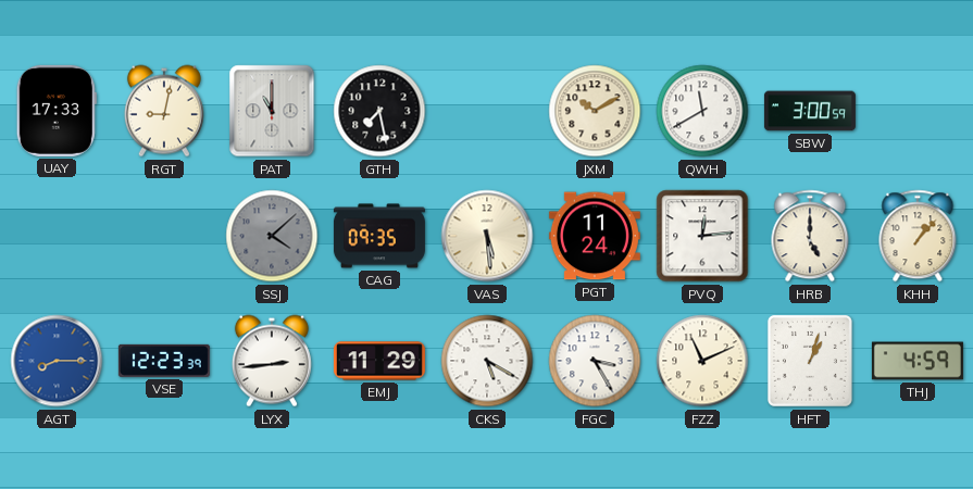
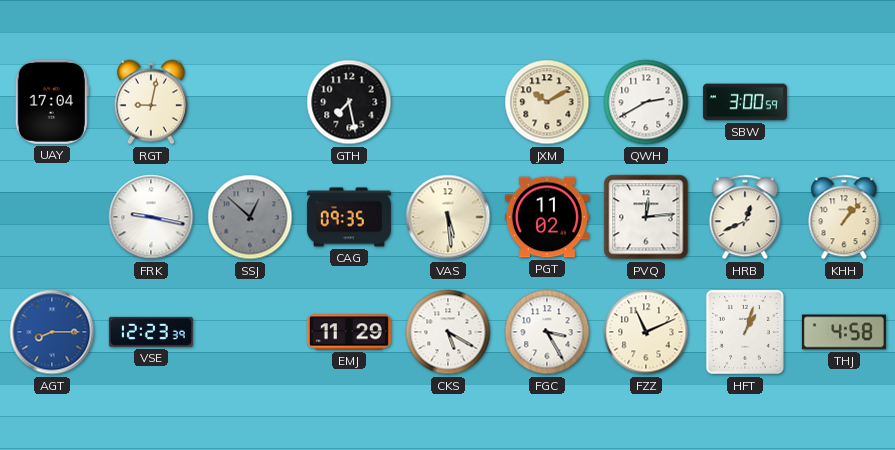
UAY: 17:33 -> 17:04
PAT: 11:00 -> none
QWH: 11:40 -> 2:40
FRK: none -> 9:17
SSJ: 4:08 -> 12:52
PGT: 11:24 -> 11:02
HRB: 5:00 -> 12:41
LYX: 2:44 -> none
THJ: 4:59 -> 4:58
